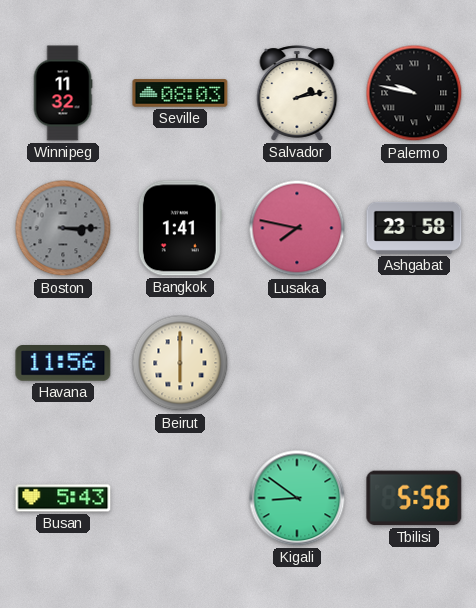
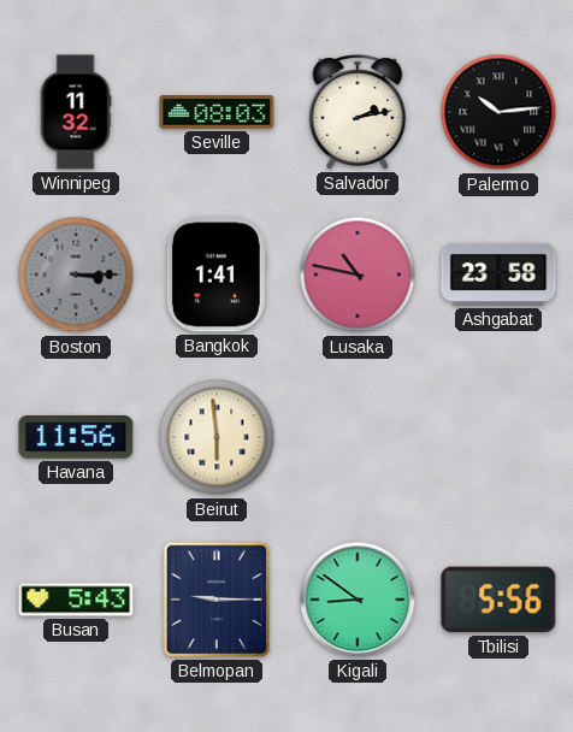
Palermo: 9:47 -> 10:14
Lusaka: 7:47 -> 10:47
Beirut: 6:00 -> 5:59
Belmopan: none -> 9:15
